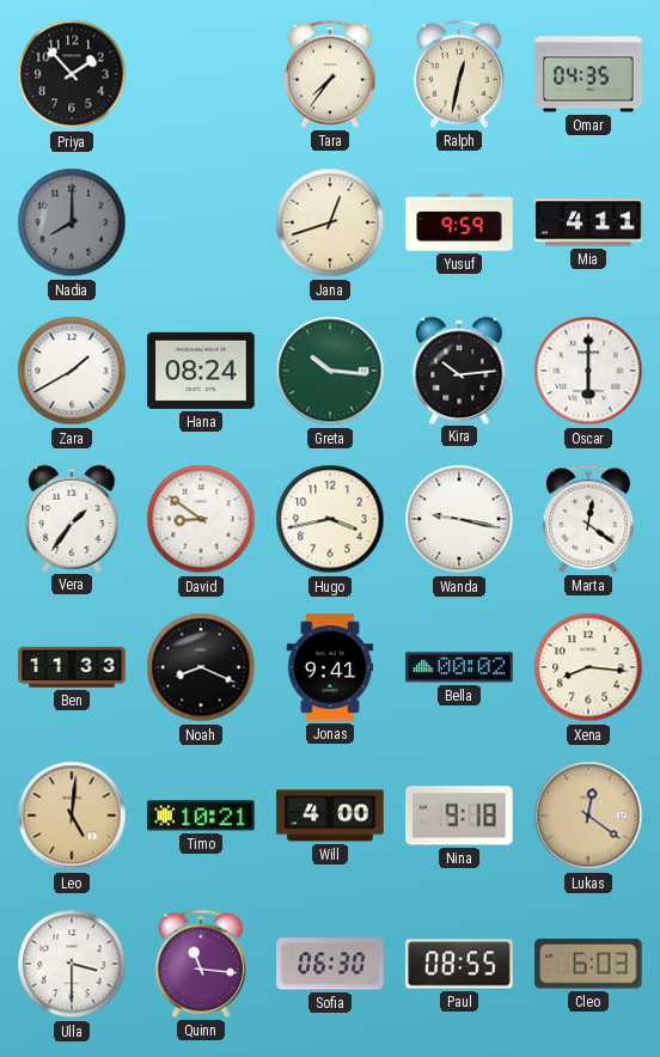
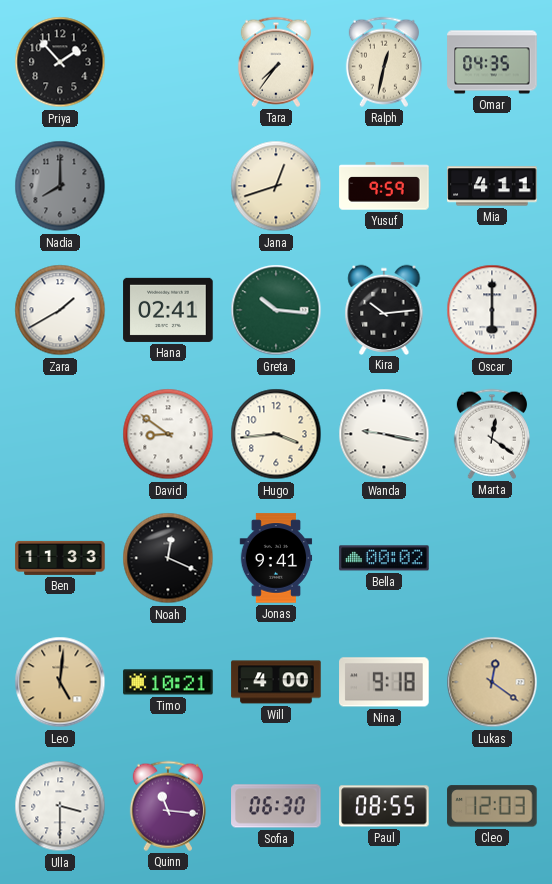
Hana: 08:24 -> 02:41
Vera: 1:36 -> none
Hugo: 3:43 -> 3:44
Noah: 8:19 -> 12:19
Xena: 8:16 -> none
Cleo: 6:03 -> 12:03
